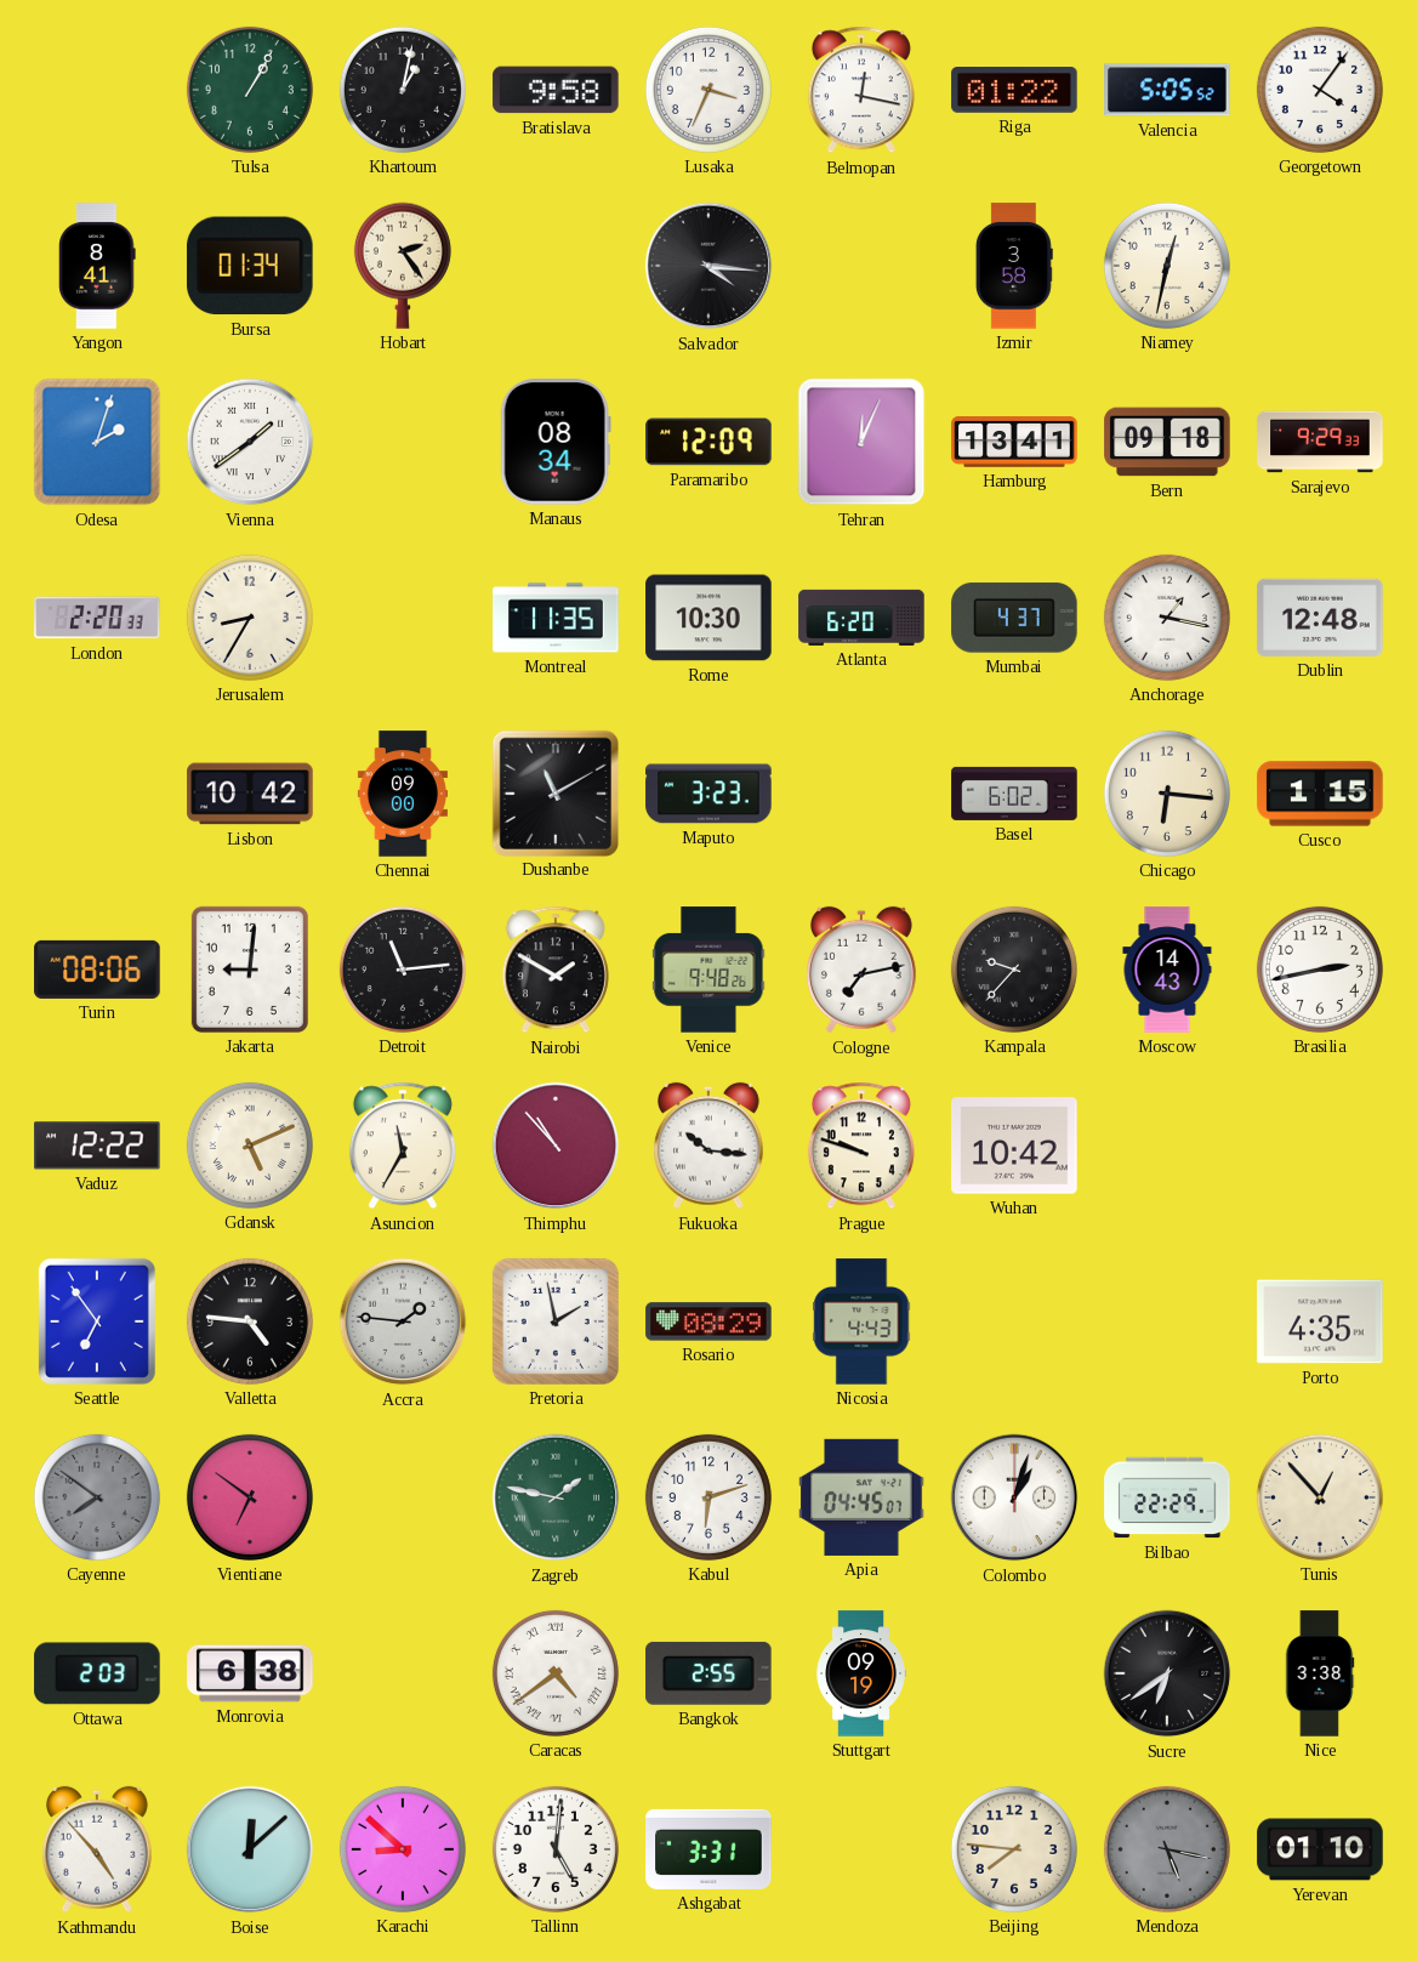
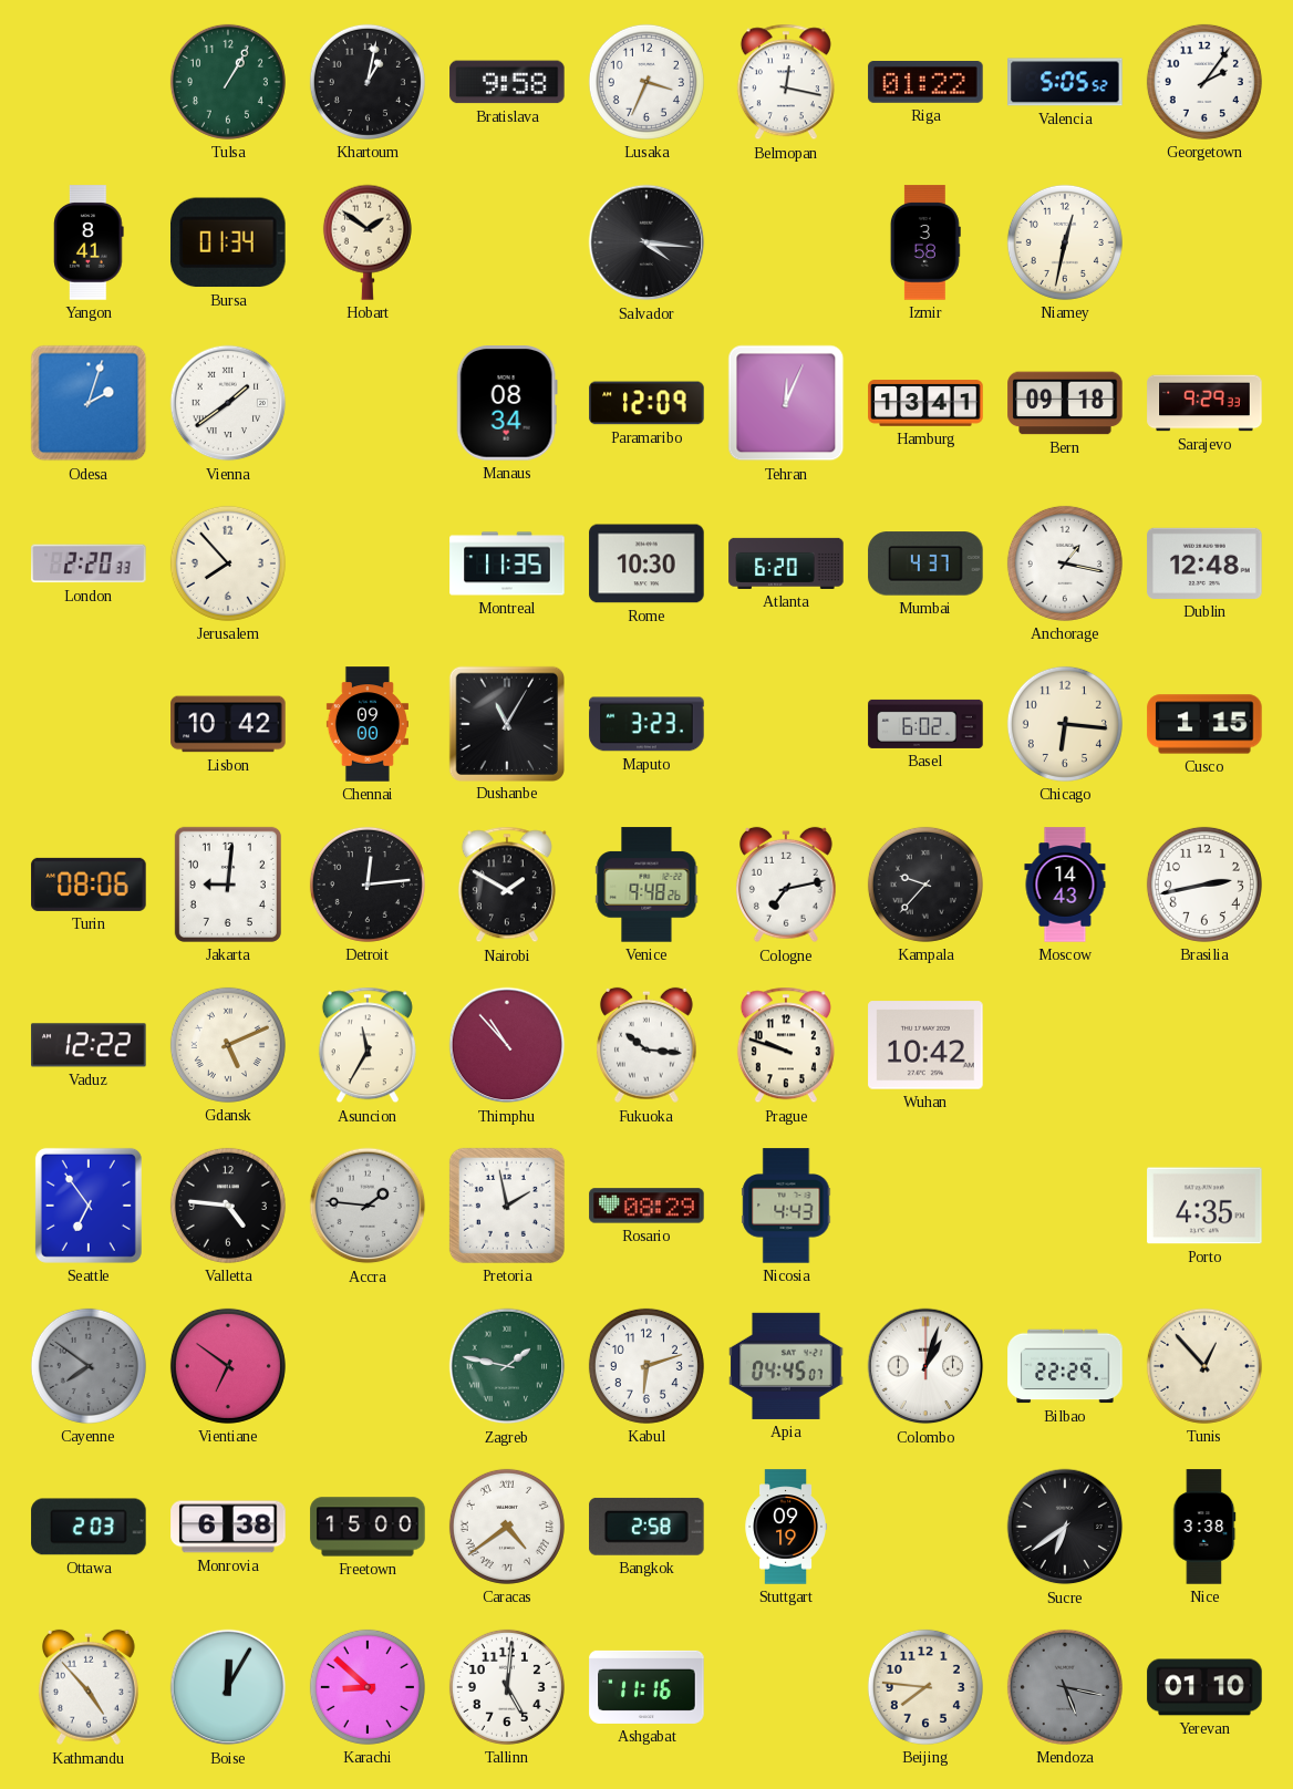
Georgetown: 4:06 -> 2:06
Hobart: 2:24 -> 1:51
Jerusalem: 8:35 -> 7:53
Dushanbe: 11:10 -> 11:05
Detroit: 11:14 -> 12:14
Freetown: none -> 15:00
Bangkok: 2:55 -> 2:58
Boise: 12:08 -> 12:05
Ashgabat: 3:31 -> 11:16
